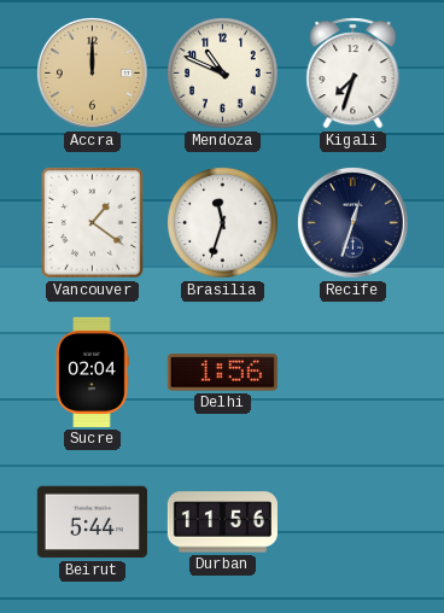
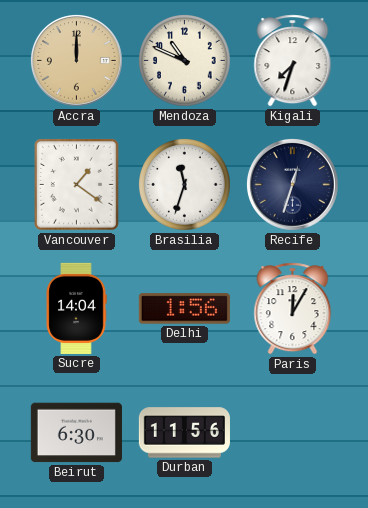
Sucre: 02:04 -> 14:04
Paris: none -> 12:05
Beirut: 5:44 -> 6:30
